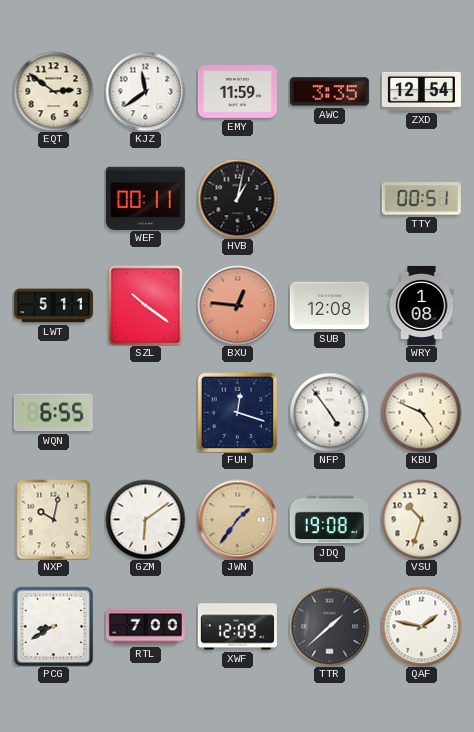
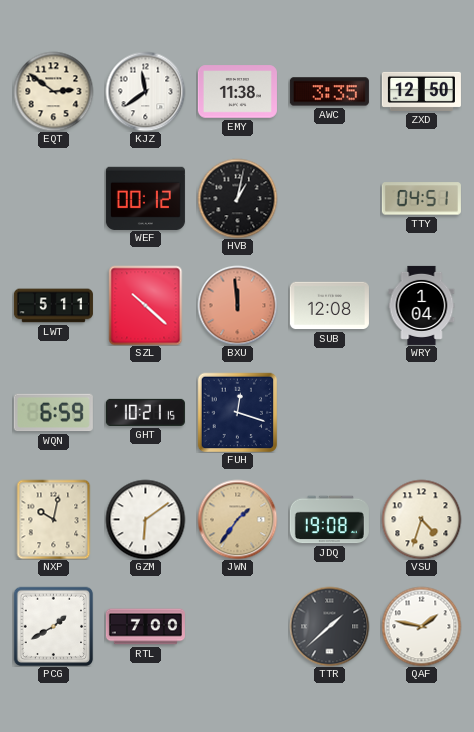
EMY: 11:59 -> 11:38
ZXD: 12:54 -> 12:50
WEF: 00:11 -> 00:12
TTY: 00:51 -> 04:51
SZL: 10:21 -> 10:22
BXU: 12:46 -> 11:59
WRY: 1:08 -> 1:04
WQN: 6:55 -> 6:59
GHT: none -> 10:21
NFP: 4:54 -> none
KBU: 4:49 -> none
VSU: 10:33 -> 4:33
PCG: 8:40 -> 1:40
XWF: 12:09 -> none
